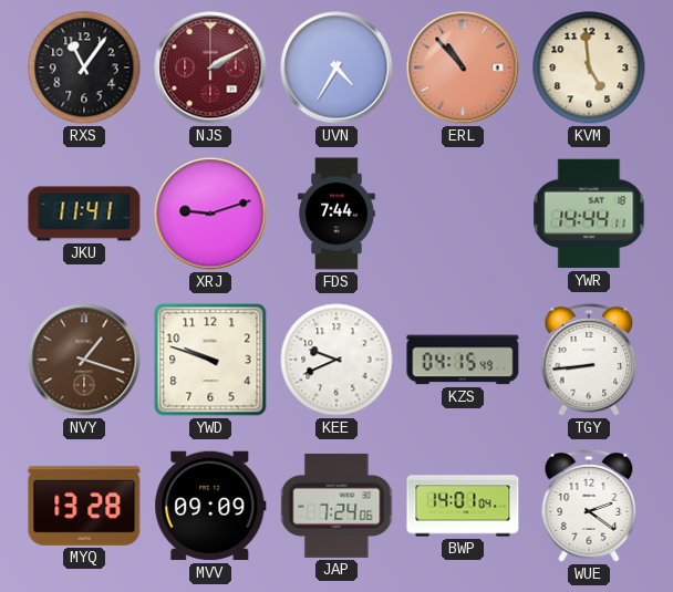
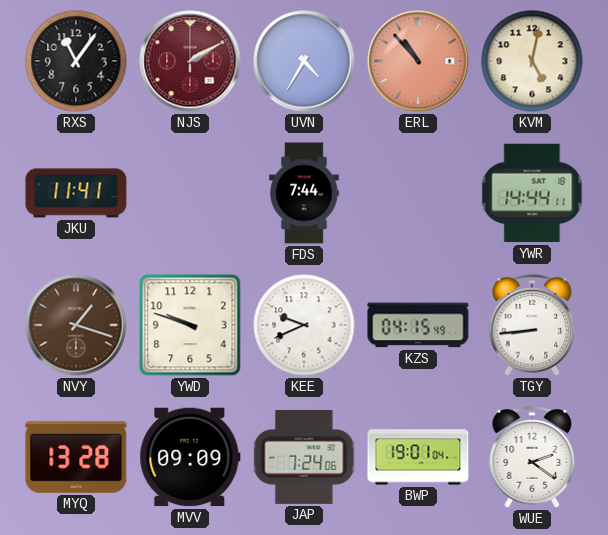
KVM: 4:59 -> 5:02
XRJ: 9:12 -> none
BWP: 14:01 -> 19:01
